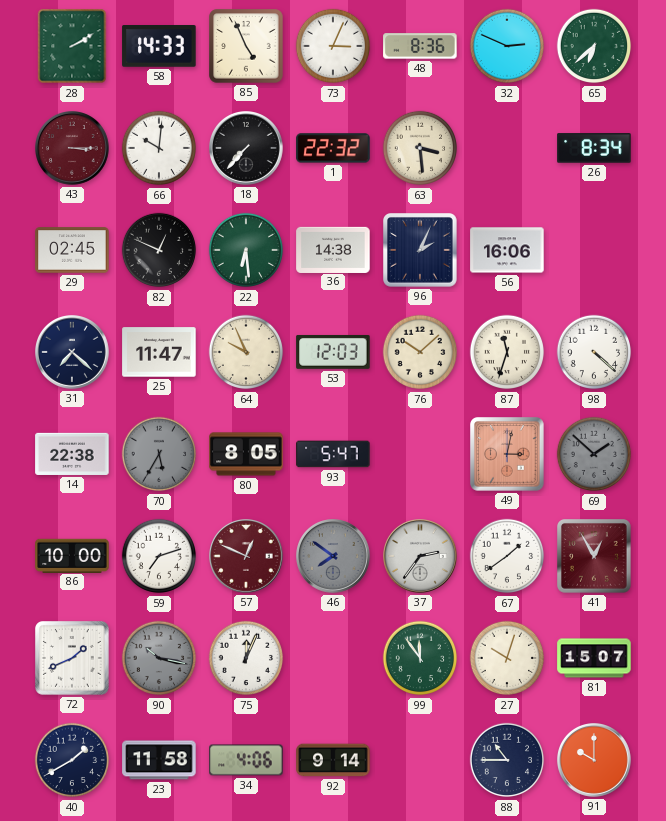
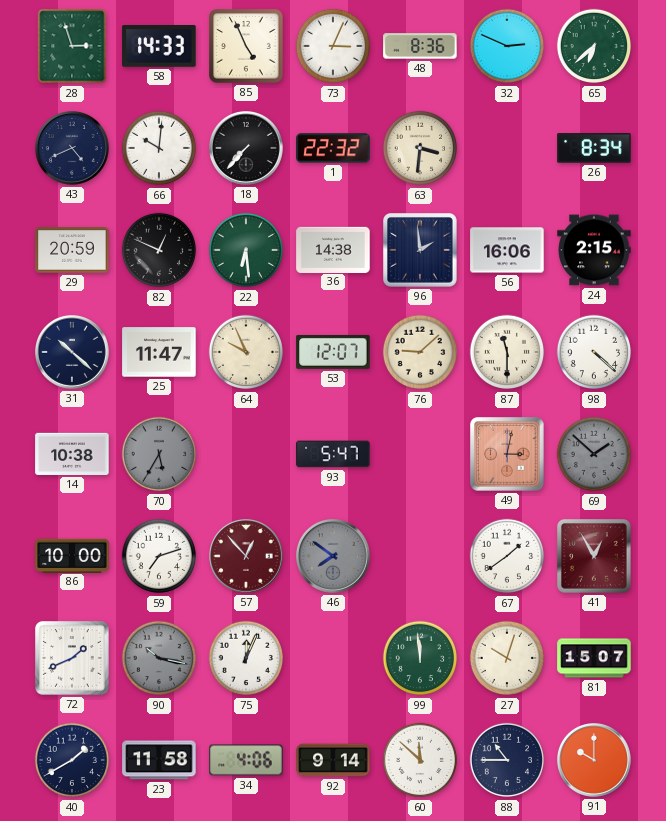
28: 2:10 -> 2:57
43: 3:15 -> 4:41
43 dial: burgundy -> navy
63: 3:29 -> 3:31
29: 02:45 -> 20:59
96: 2:04 -> 1:59
24: none -> 2:15
31: 7:22 -> 10:22
53: 12:03 -> 12:07
76: 10:08 -> 9:08
87: 11:33 -> 11:30
14: 22:38 -> 10:38
80: 8:05 -> none
57: 12:49 -> 12:53
37: 2:36 -> none
99: 11:54 -> 11:59
60: none -> 11:52
